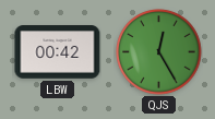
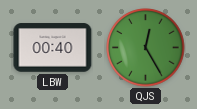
LBW: 00:42 -> 00:40
